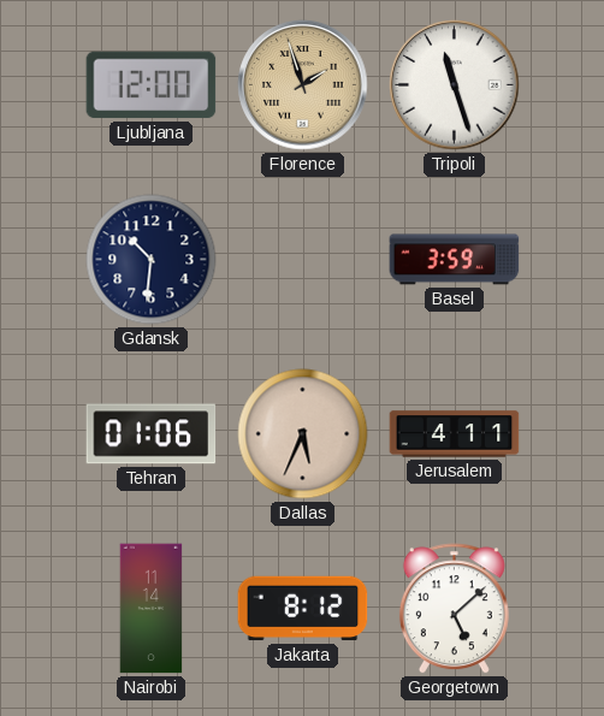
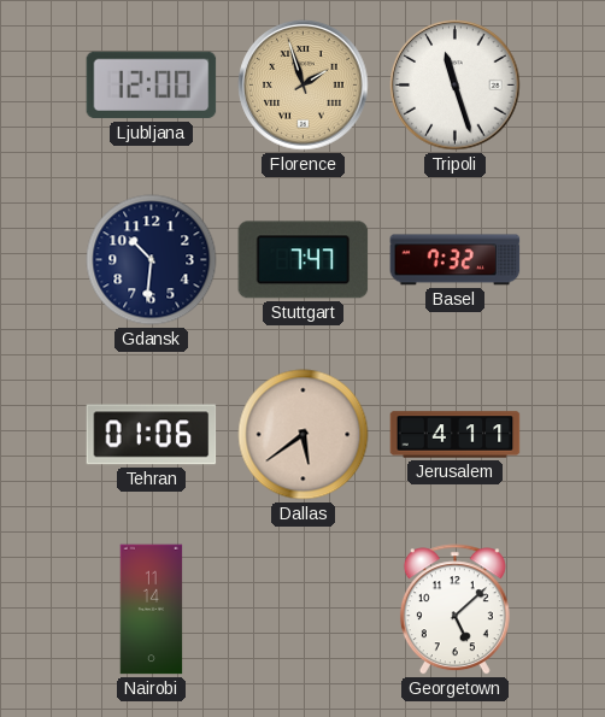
Stuttgart: none -> 7:47
Basel: 3:59 -> 7:32
Dallas: 5:34 -> 5:39
Jakarta: 8:12 -> none
